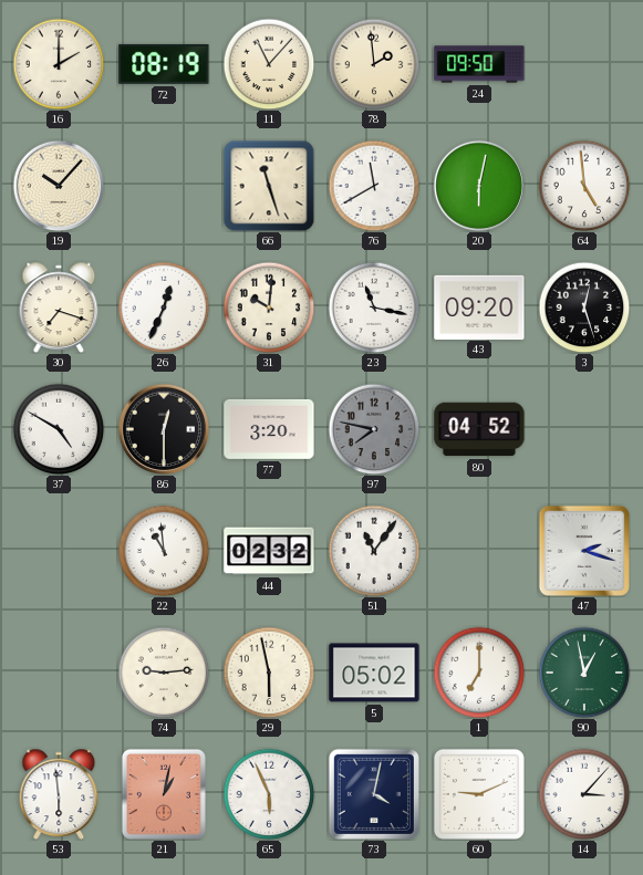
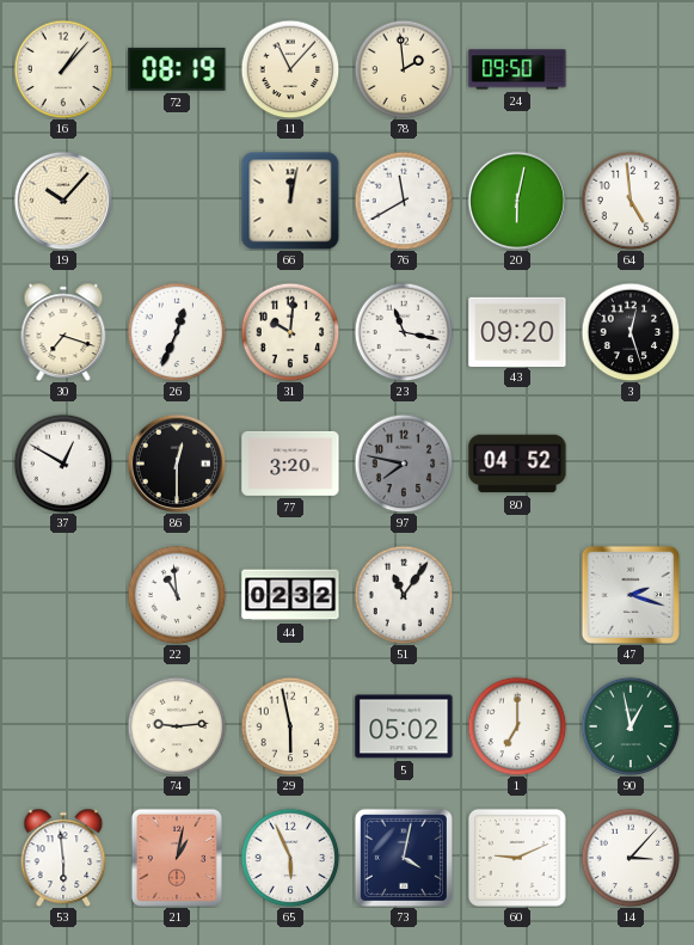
16: 2:00 -> 1:07
66: 11:27 -> 12:02
37: 4:50 -> 12:50
